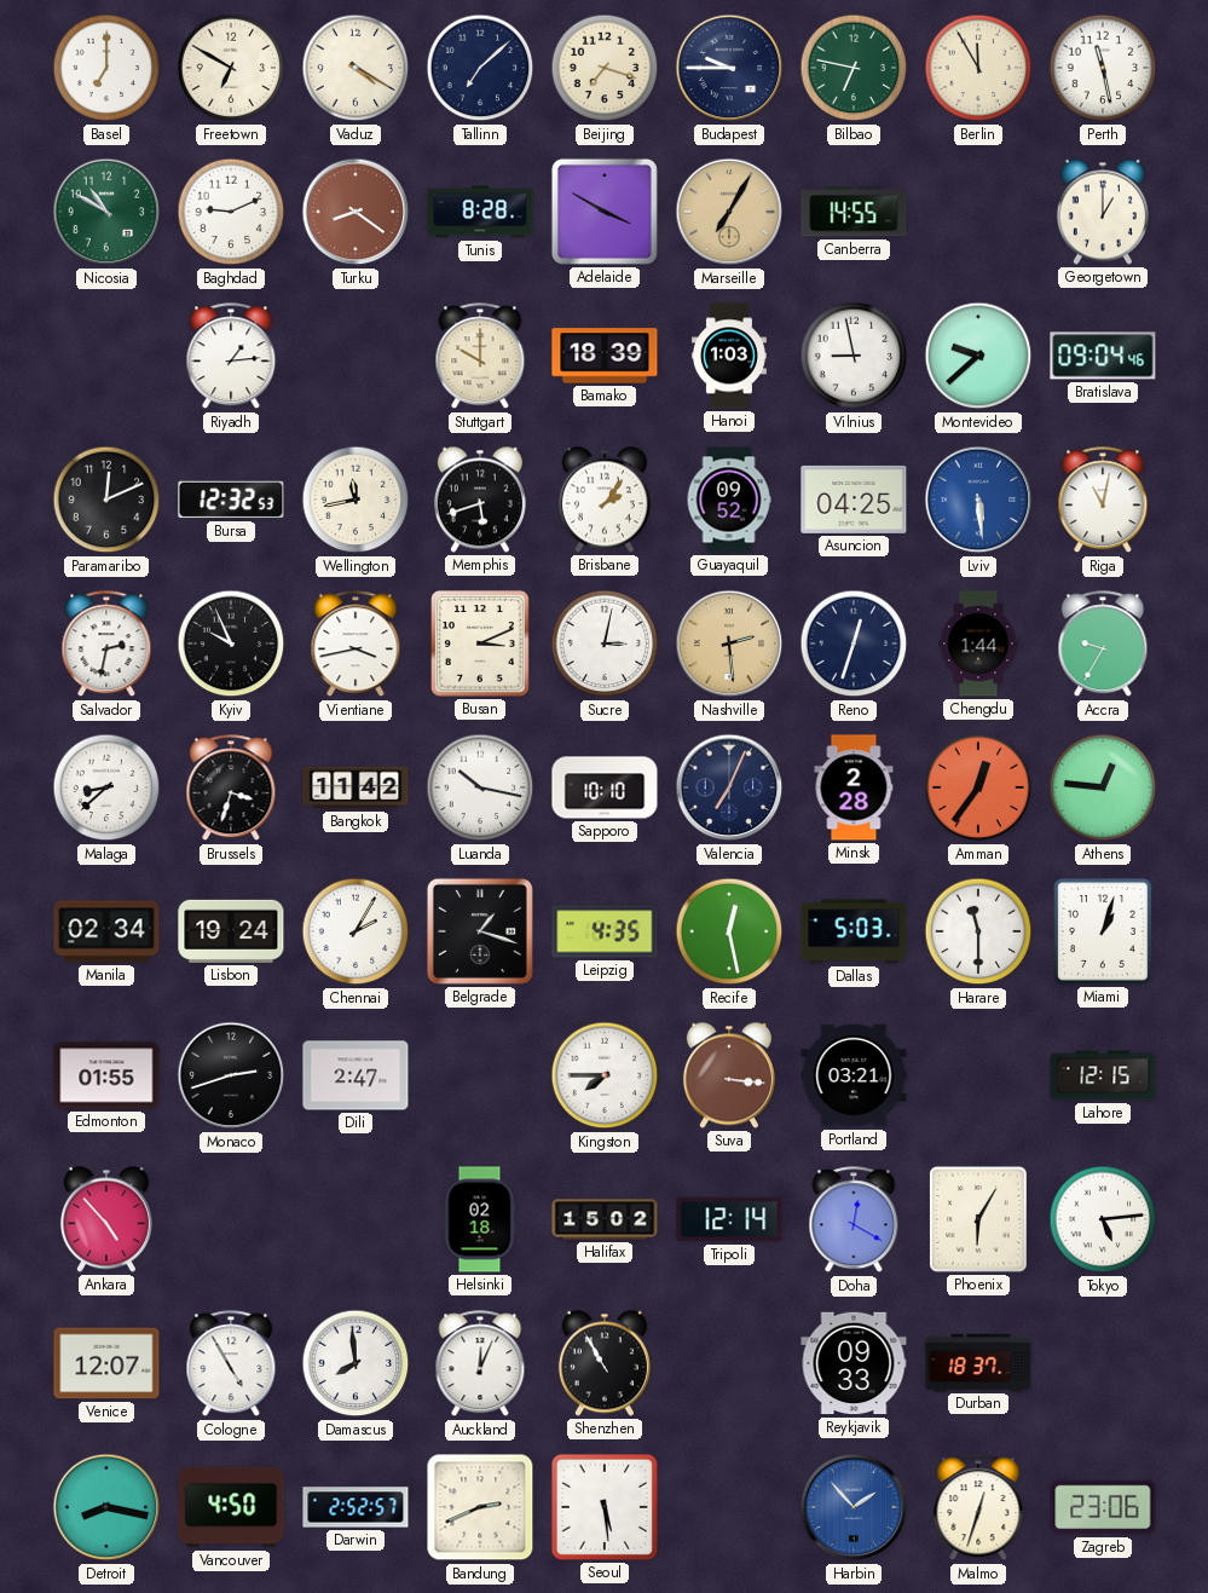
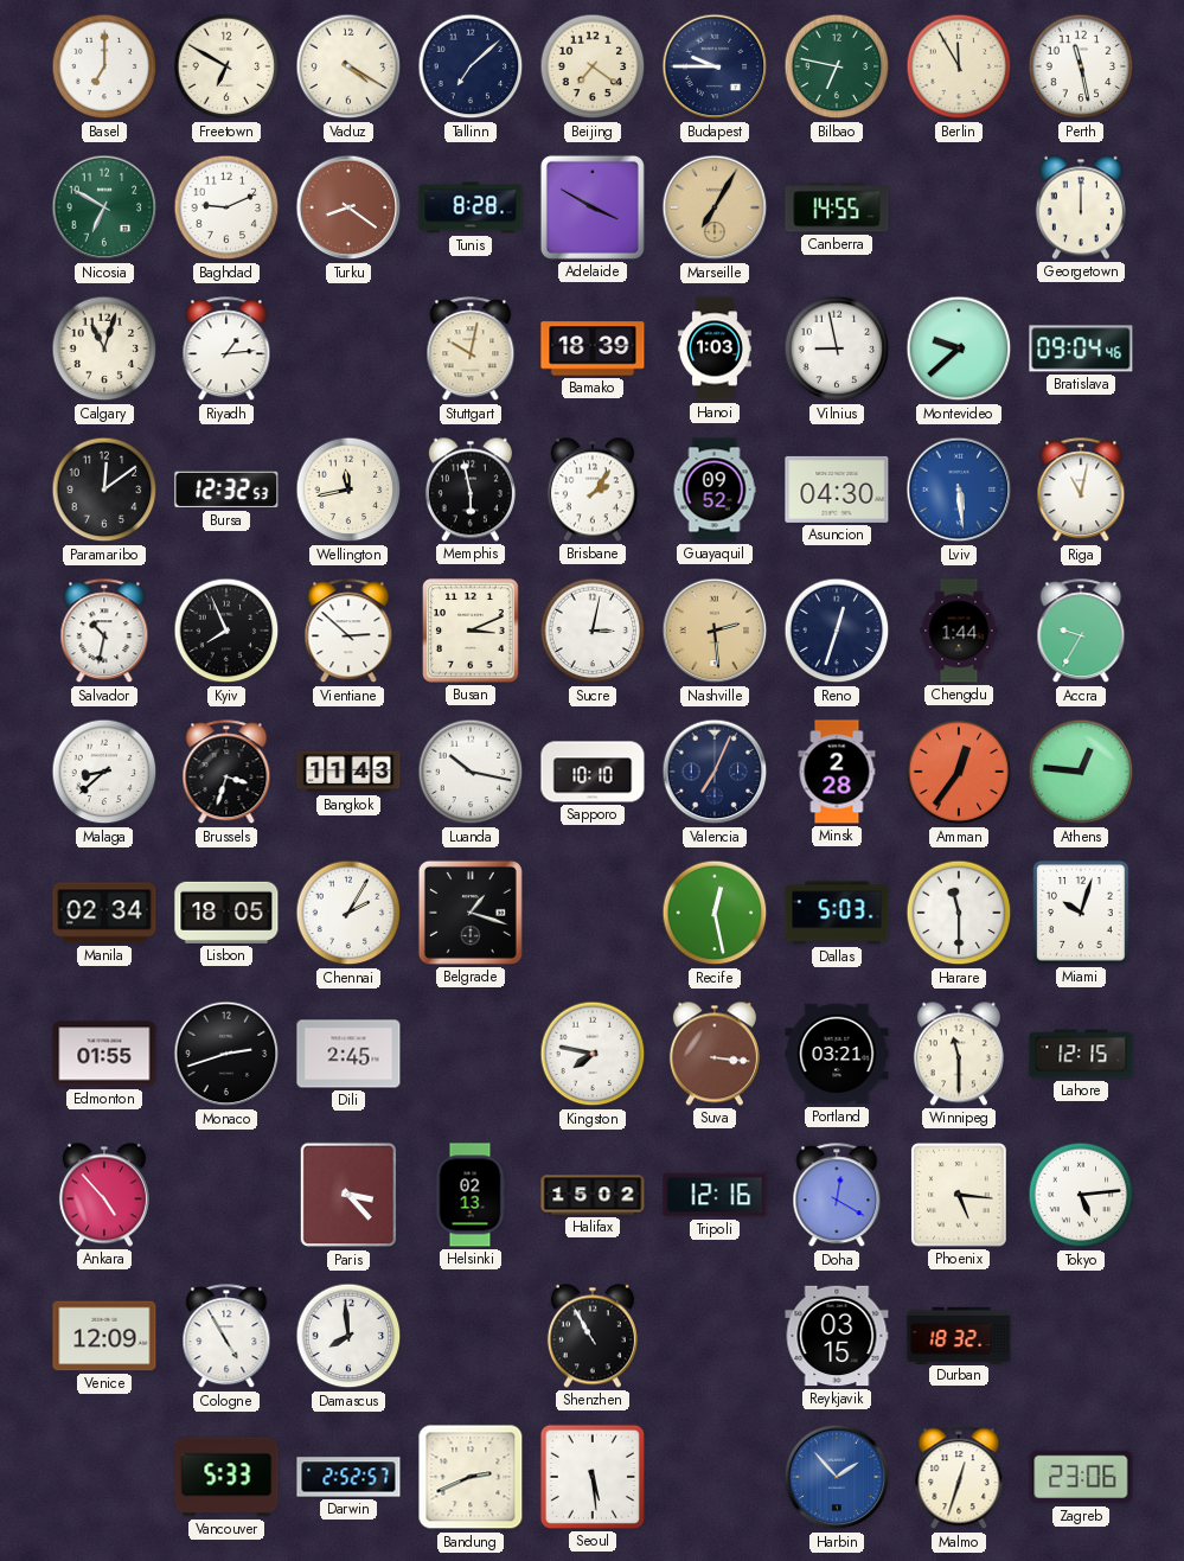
Beijing: 7:18 -> 7:21
Nicosia: 10:50 -> 6:50
Georgetown: 1:00 -> 12:00
Calgary: none -> 11:03
Stuttgart: 10:00 -> 10:02
Paramaribo: 12:11 -> 12:09
Memphis: 5:42 -> 5:58
Asuncion: 04:25 -> 04:30
Salvador: 2:32 -> 10:32
Kyiv: 9:56 -> 7:56
Vientiane: 3:43 -> 2:52
Bangkok: 11:42 -> 11:43
Lisbon: 19:24 -> 18:05
Leipzig: 4:35 -> none
Miami: 1:03 -> 10:03
Dili: 2:47 -> 2:45
Kingston: 7:45 -> 7:47
Winnipeg: none -> 11:30
Paris: none -> 3:23
Helsinki: 02:18 -> 02:13
Tripoli: 12:14 -> 12:16
Phoenix: 6:05 -> 5:16
Venice: 12:07 -> 12:09
Auckland: 12:04 -> none
Reykjavik: 09:33 -> 03:15
Durban: 18:37 -> 18:32
Detroit: 8:17 -> none
Vancouver: 4:50 -> 5:33
